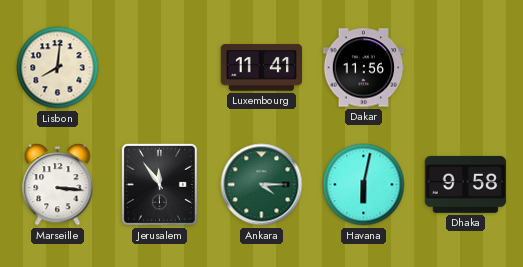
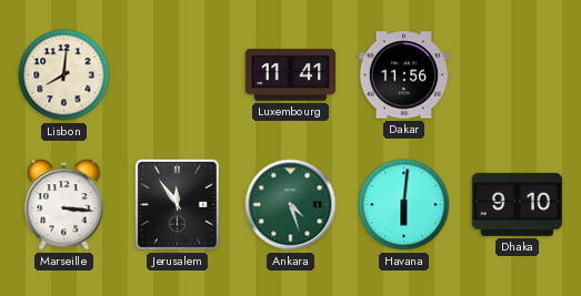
Ankara: 4:15 -> 4:27
Havana: 6:02 -> 6:01
Dhaka: 9:58 -> 9:10
